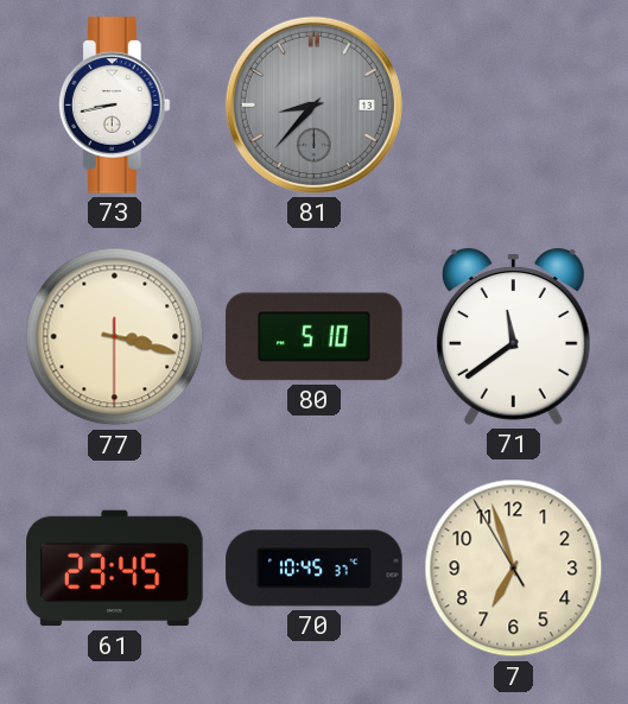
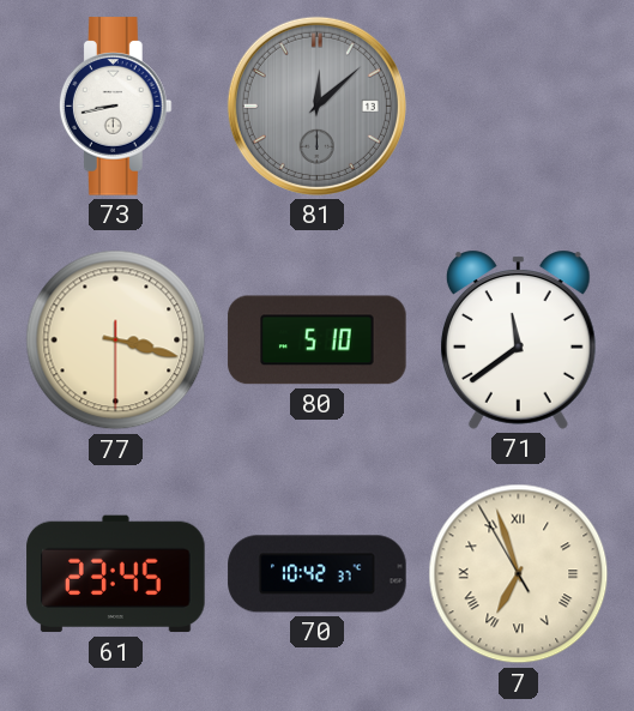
81: 8:37 -> 12:08
70: 10:45 -> 10:42
7 numerals: Arabic -> Roman
